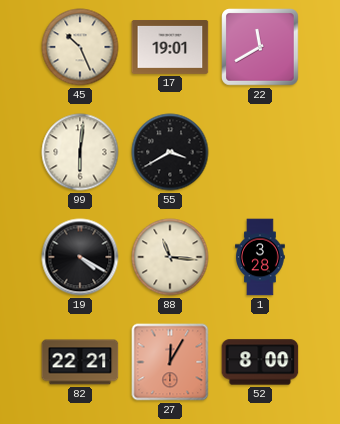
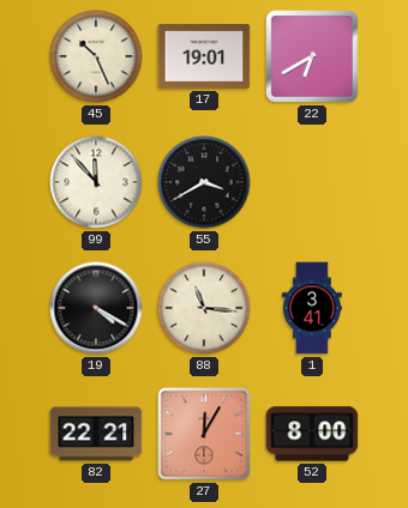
22: 11:40 -> 6:40
99: 6:01 -> 11:53
1: 3:28 -> 3:41
